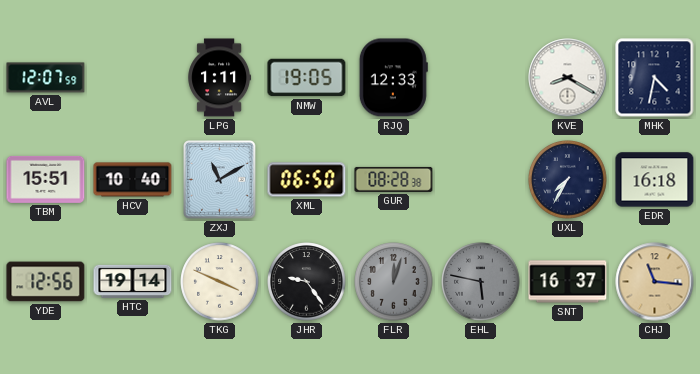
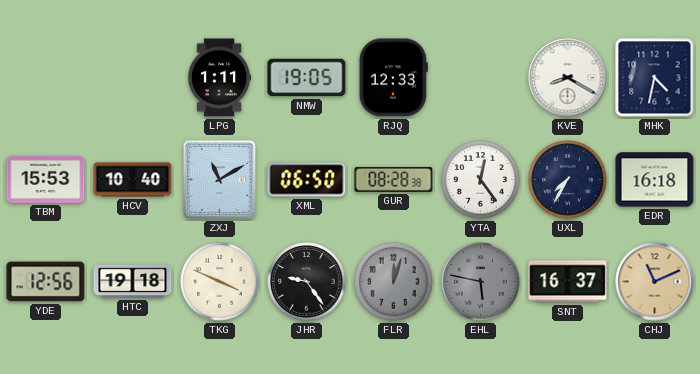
AVL: 12:07 -> none
TBM: 15:51 -> 15:53
YTA: none -> 12:24
HTC: 19:14 -> 19:18
CHJ: 11:16 -> 11:11
